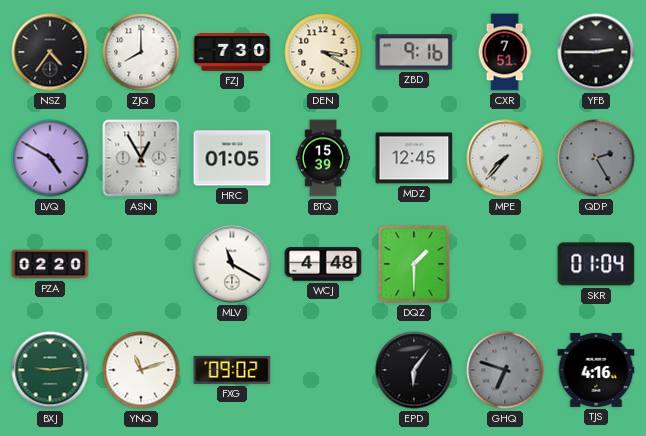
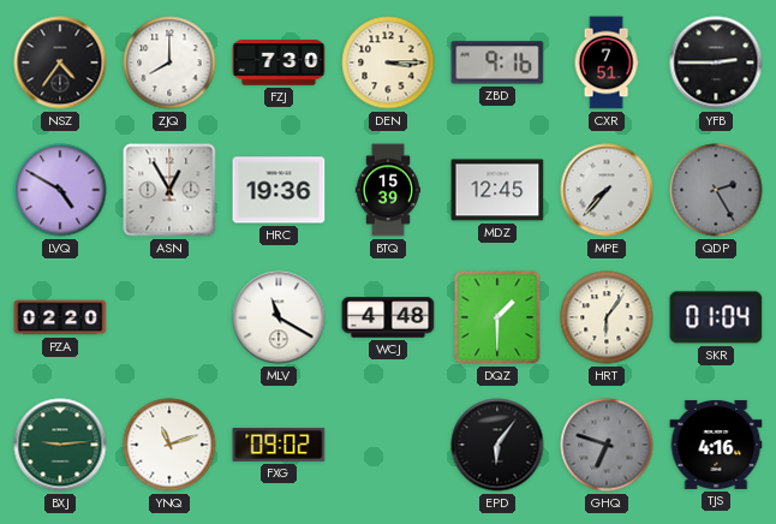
DEN: 3:20 -> 3:15
HRC: 01:05 -> 19:36
HRT: none -> 6:06
